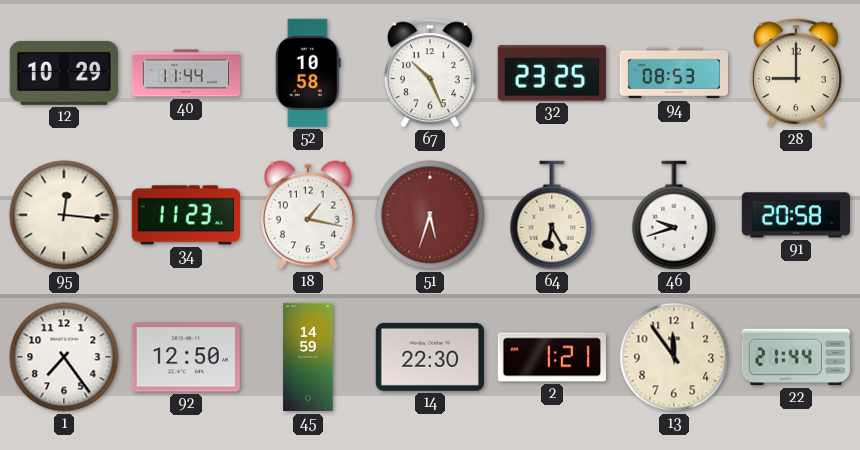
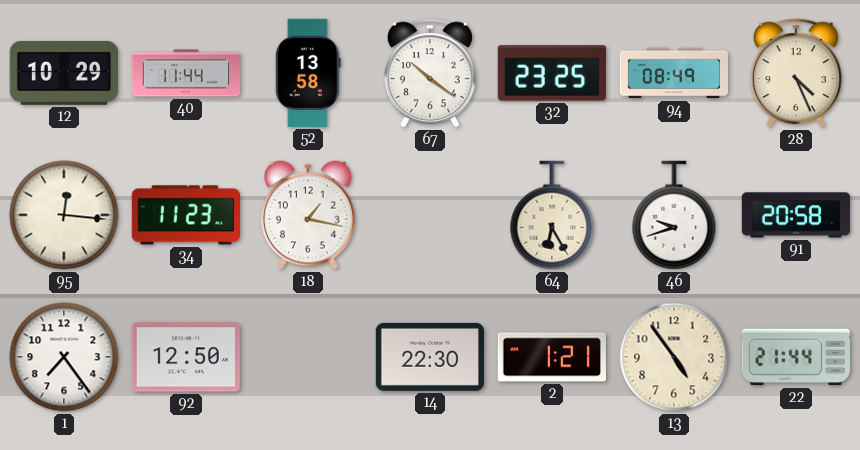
52: 10:58 -> 13:58
67: 10:26 -> 10:21
94: 08:53 -> 08:49
28: 9:00 -> 4:26
51: 5:33 -> none
45: 14:59 -> none
13: 11:54 -> 4:54
